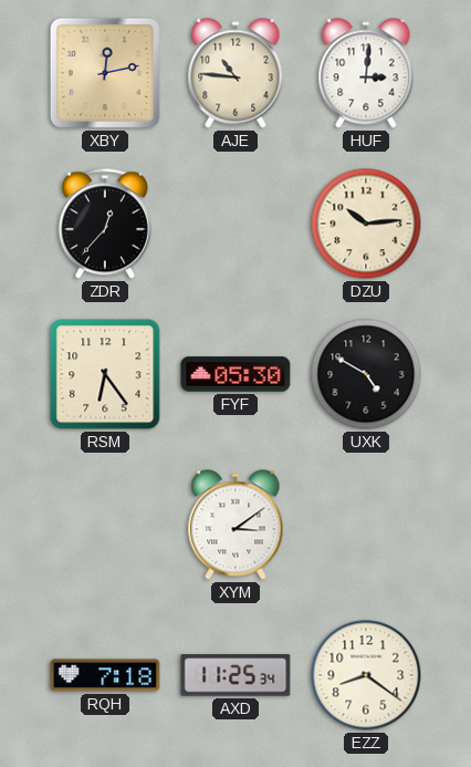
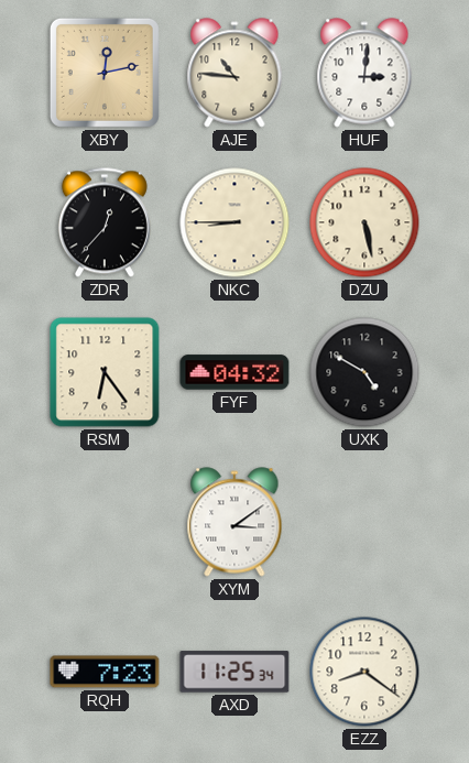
NKC: none -> 8:45
DZU: 10:14 -> 5:28
FYF: 05:30 -> 04:32
RQH: 7:18 -> 7:23
